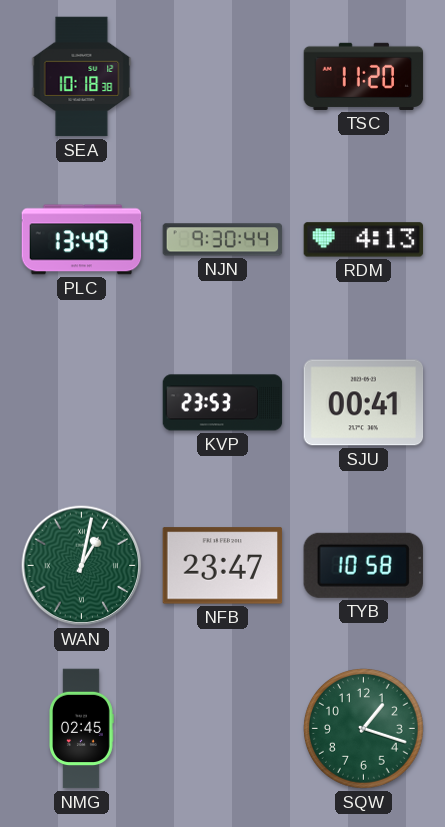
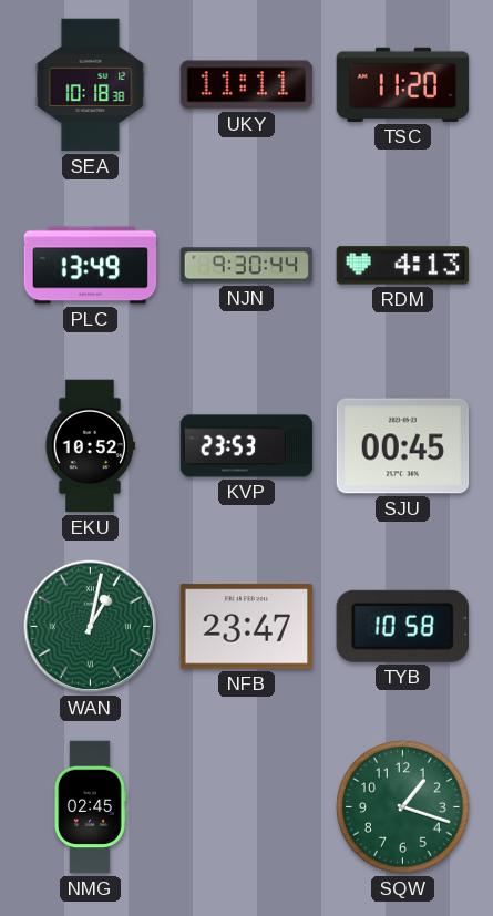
UKY: none -> 11:11
EKU: none -> 10:52
SJU: 00:41 -> 00:45
